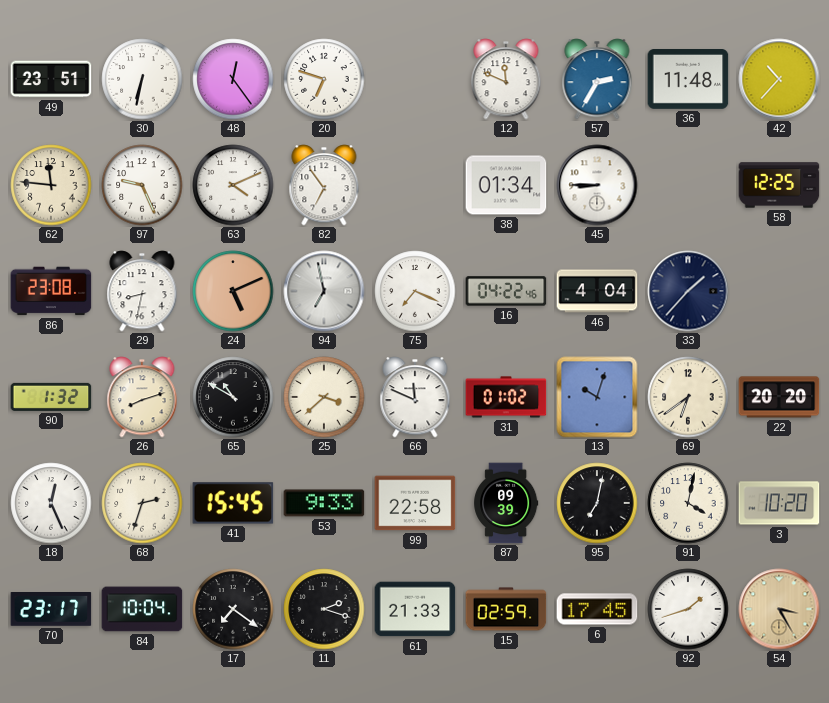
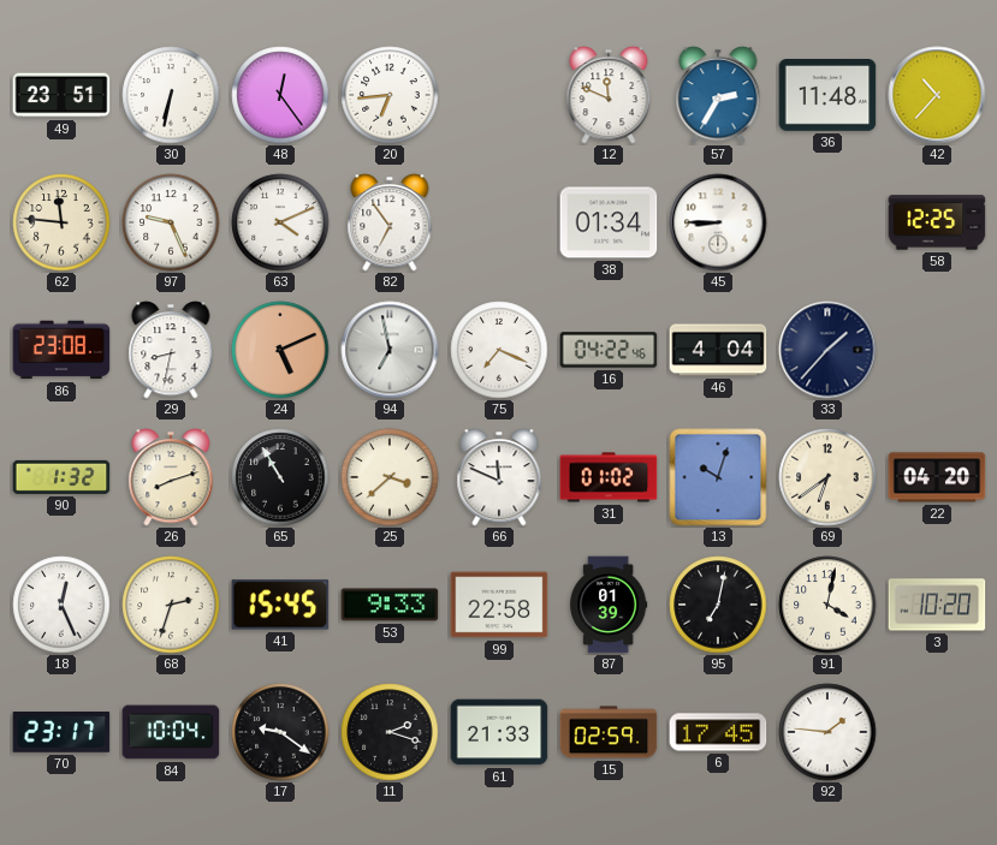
20: 6:48 -> 6:44
65: 10:50 -> 10:55
22: 20:20 -> 04:20
87: 09:39 -> 01:39
17: 7:21 -> 9:21
92: 1:42 -> 1:46
54: 3:25 -> none
